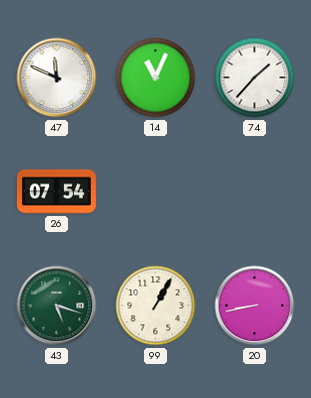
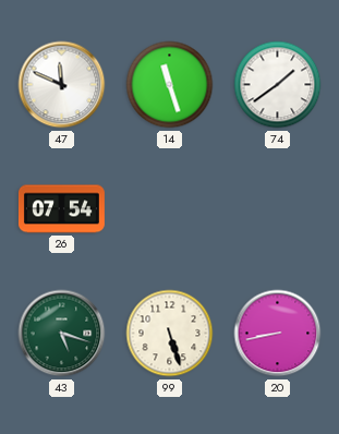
14: 11:04 -> 11:27
74: 1:37 -> 1:39
99: 1:05 -> 5:27
